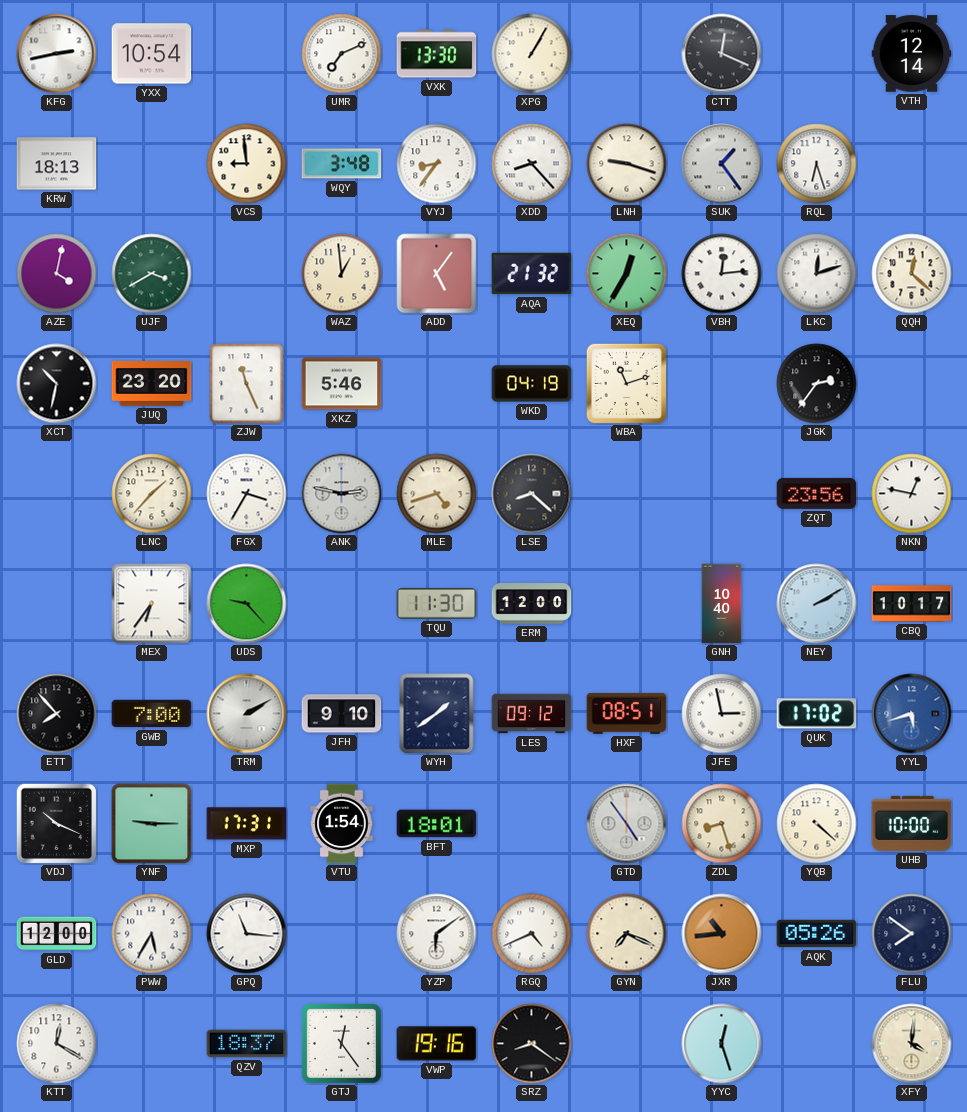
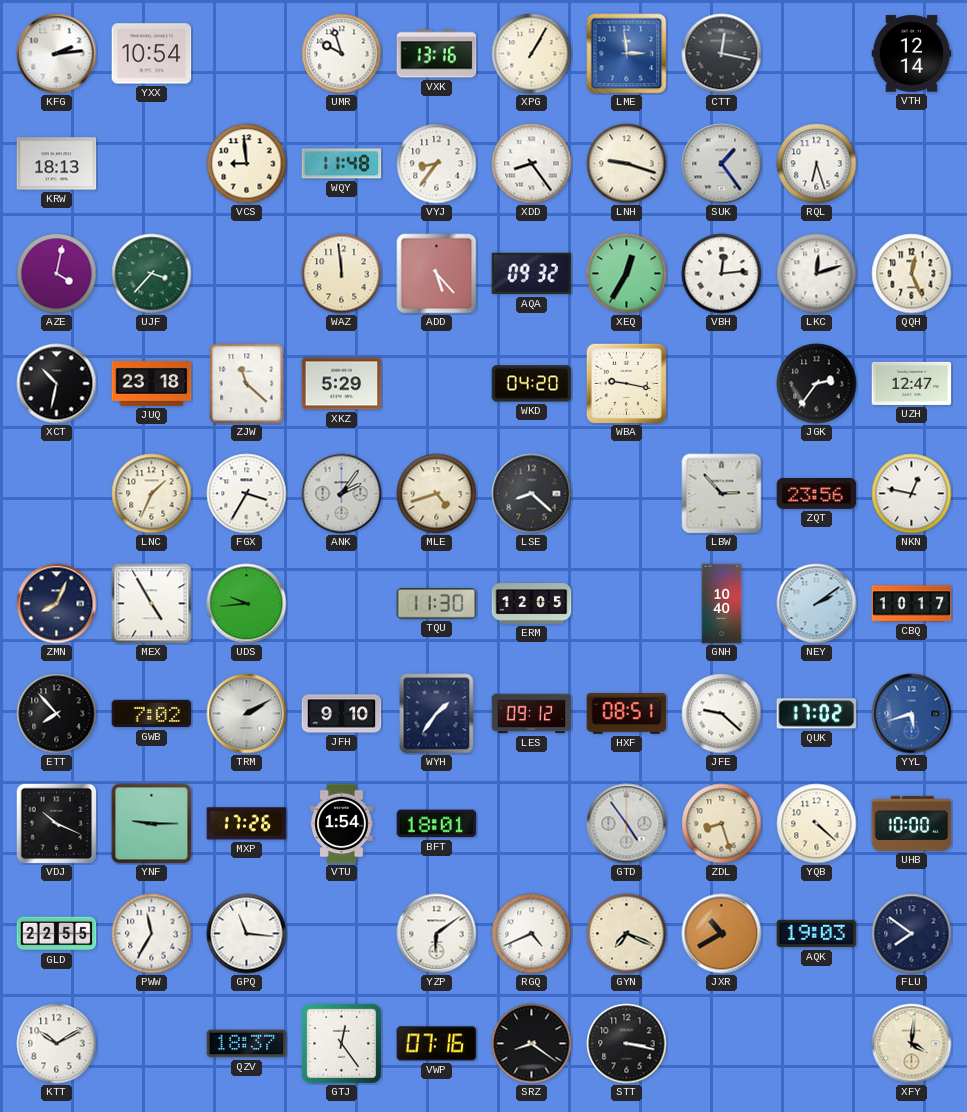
KFG: 2:43 -> 2:14
UMR: 7:11 -> 9:57
VXK: 13:30 -> 13:16
LME: none -> 2:59
CTT: 12:19 -> 12:17
WQY: 3:48 -> 11:48
XDD: 8:23 -> 8:24
UJF: 3:40 -> 3:37
WAZ: 12:59 -> 11:59
ADD: 5:06 -> 5:23
AQA: 21:32 -> 09:32
QQH: 12:22 -> 12:26
JUQ: 23:20 -> 23:18
ZJW: 11:26 -> 11:22
XKZ: 5:46 -> 5:29
WKD: 04:19 -> 04:20
WBA: 11:12 -> 9:17
UZH: none -> 12:47
LNC: 1:37 -> 1:34
ANK: 2:47 -> 2:06
LBW: none -> 2:53
ZMN: none -> 8:04
MEX: 6:36 -> 4:55
UDS: 9:23 -> 9:44
ERM: 12:00 -> 12:05
NEY: 2:10 -> 2:09
GWB: 7:00 -> 7:02
WYH: 1:39 -> 1:36
JFE: 2:58 -> 9:22
MXP: 17:31 -> 17:26
GLD: 12:00 -> 22:55
PWW: 5:35 -> 11:35
JXR: 10:44 -> 10:40
AQK: 05:26 -> 19:03
KTT: 12:20 -> 10:10
VWP: 19:16 -> 07:16
STT: none -> 3:17
YYC: 12:27 -> none
